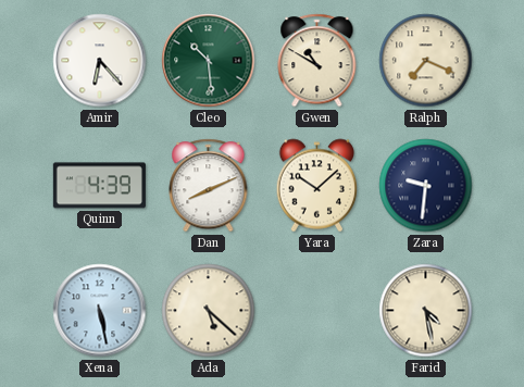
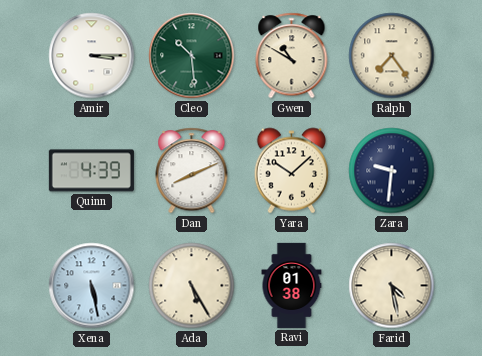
Amir: 6:23 -> 3:15
Ralph: 7:19 -> 7:24
Ada: 5:22 -> 5:25
Ravi: none -> 01:38
